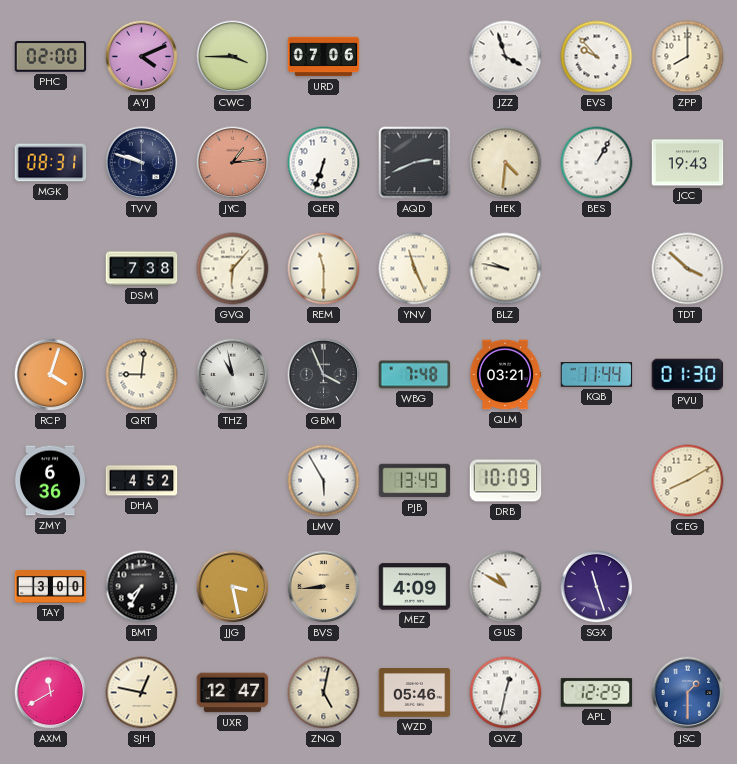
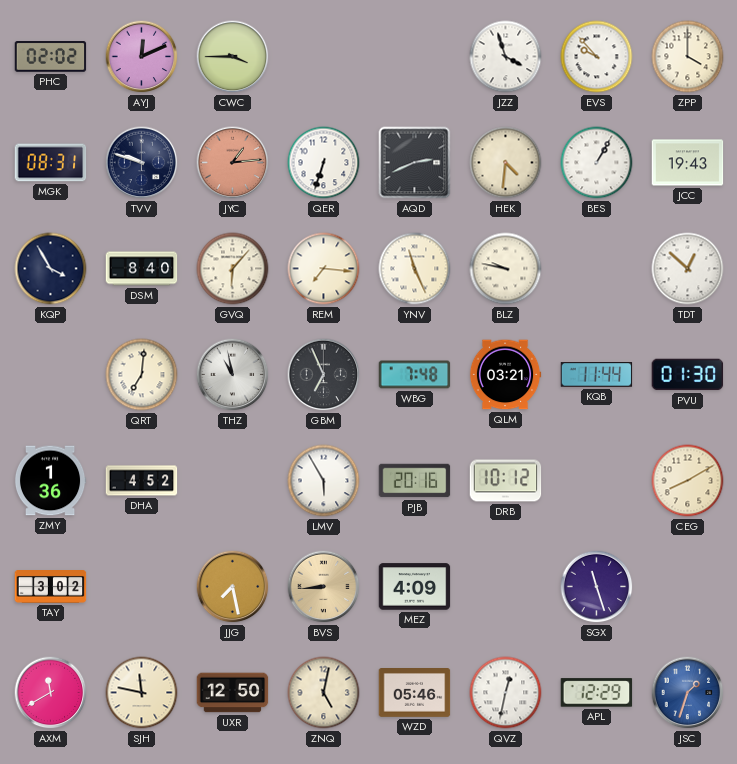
PHC: 02:00 -> 02:02
AYJ: 4:11 -> 12:11
URD: 07:06 -> none
ZPP: 8:00 -> 4:00
KQP: none -> 3:55
DSM: 7:38 -> 8:40
REM: 11:30 -> 7:16
TDT: 3:52 -> 12:52
RCP: 4:03 -> none
QRT: 9:01 -> 7:01
GBM: 3:56 -> 6:56
ZMY: 6:36 -> 1:36
PJB: 13:49 -> 20:16
DRB: 10:09 -> 10:12
TAY: 3:00 -> 3:02
BMT: 7:35 -> none
JJG: 3:28 -> 7:28
GUS: 10:50 -> none
SJH: 12:47 -> 11:47
UXR: 12:47 -> 12:50
JSC: 1:30 -> 1:33
